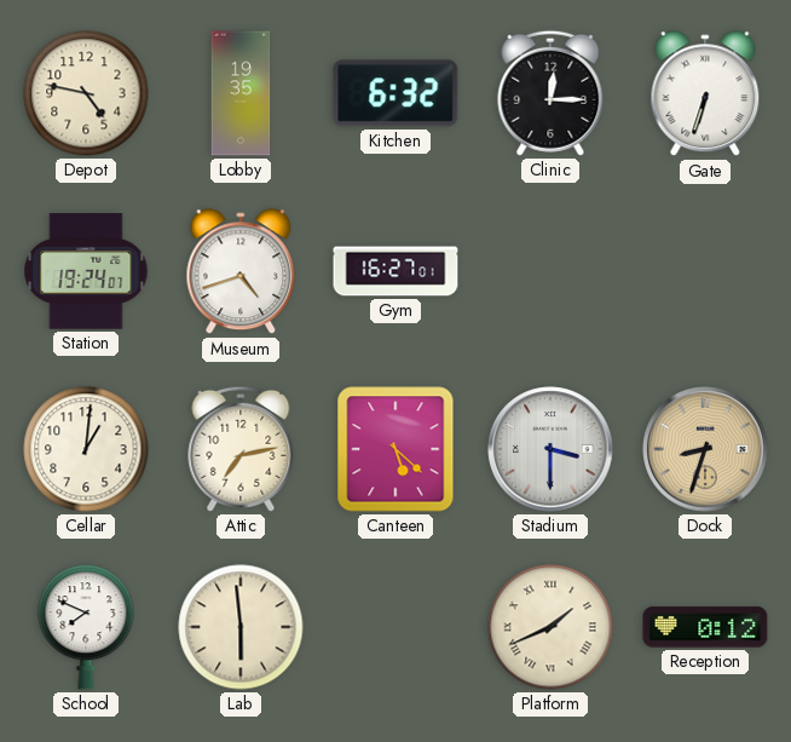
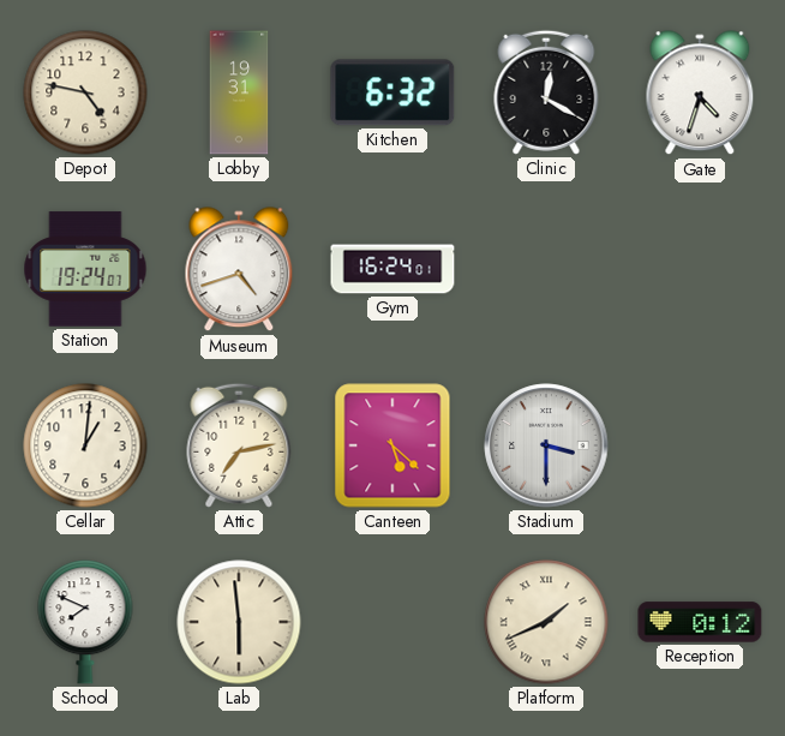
Lobby: 19:35 -> 19:31
Clinic: 12:15 -> 12:20
Gate: 6:33 -> 4:33
Gym: 16:27 -> 16:24
Dock: 8:33 -> none
